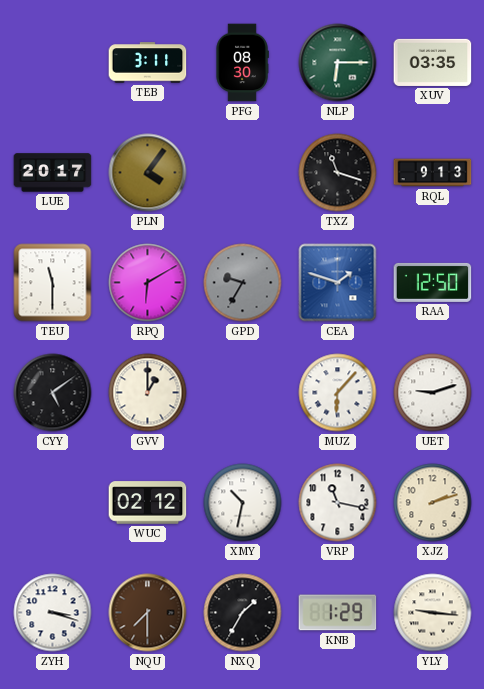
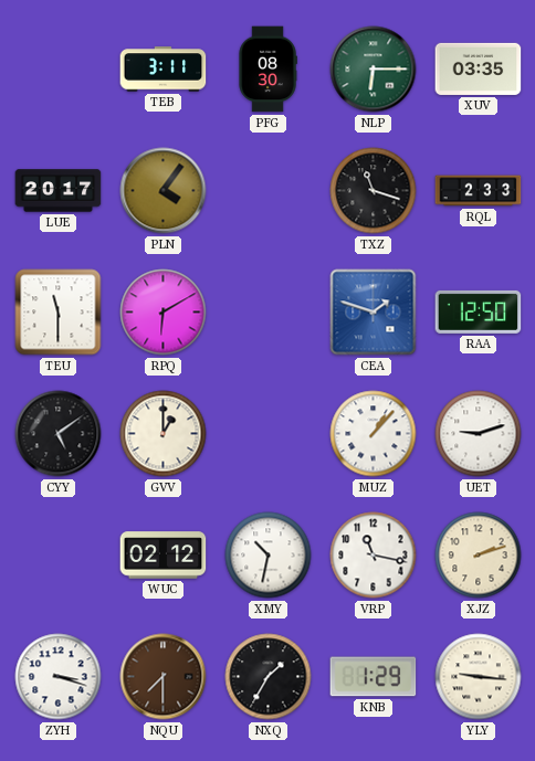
RQL: 9:13 -> 2:33
GPD: 9:35 -> none
MUZ: 6:07 -> 1:07
